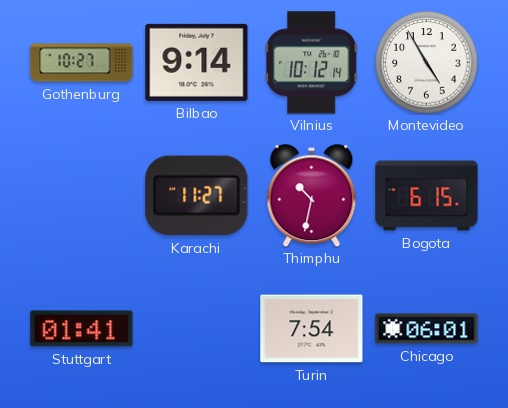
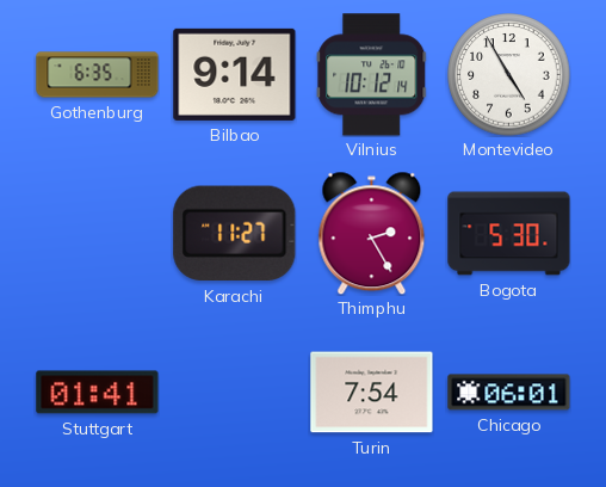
Gothenburg: 10:27 -> 6:35
Thimphu: 10:32 -> 2:25
Bogota: 6:15 -> 5:30
